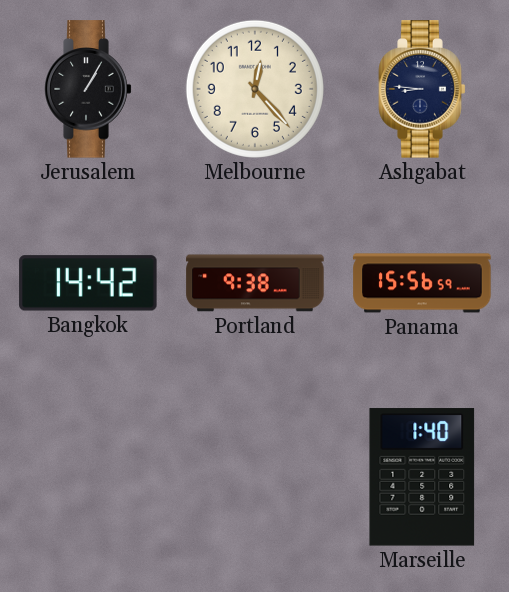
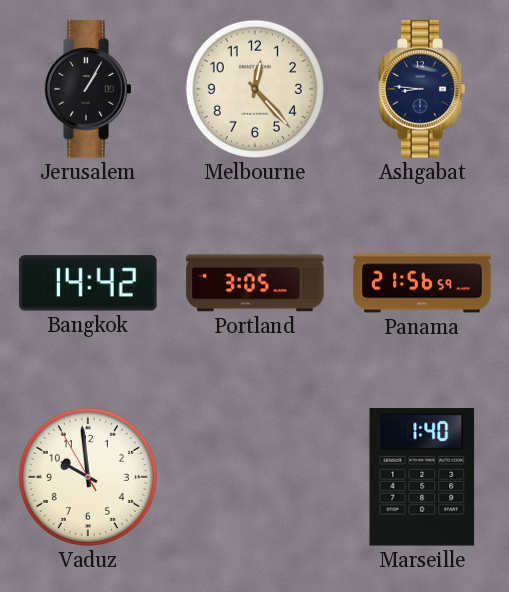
Portland: 9:38 -> 3:05
Panama: 15:56 -> 21:56
Vaduz: none -> 9:58
